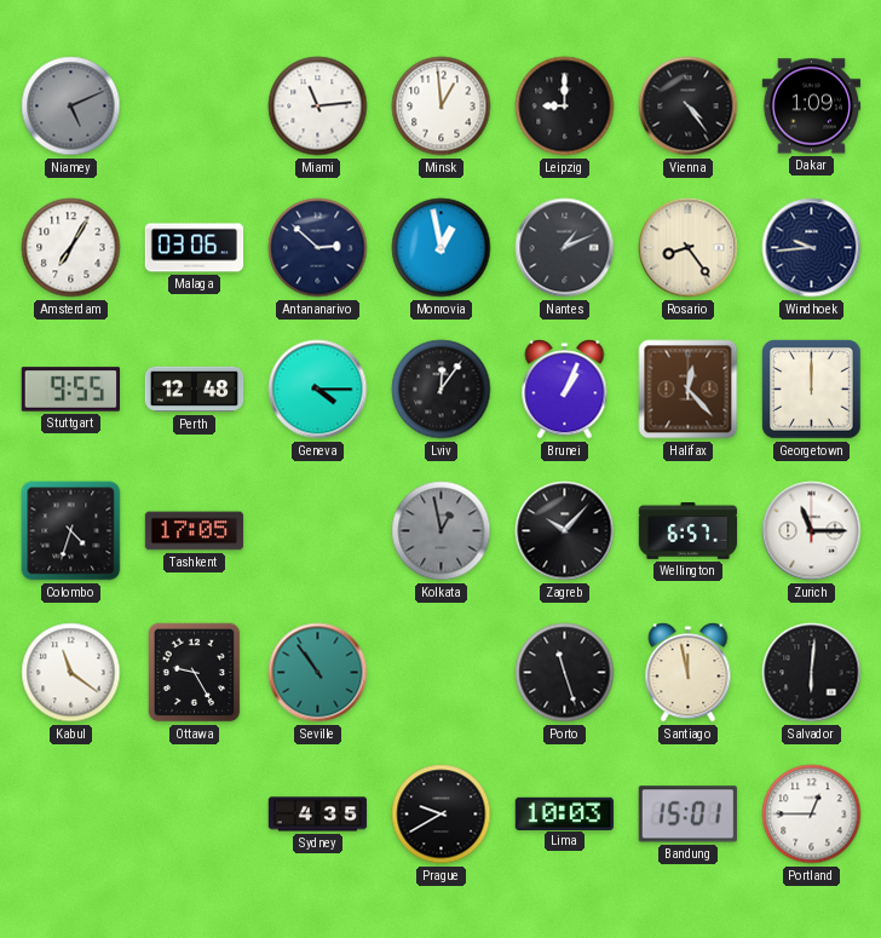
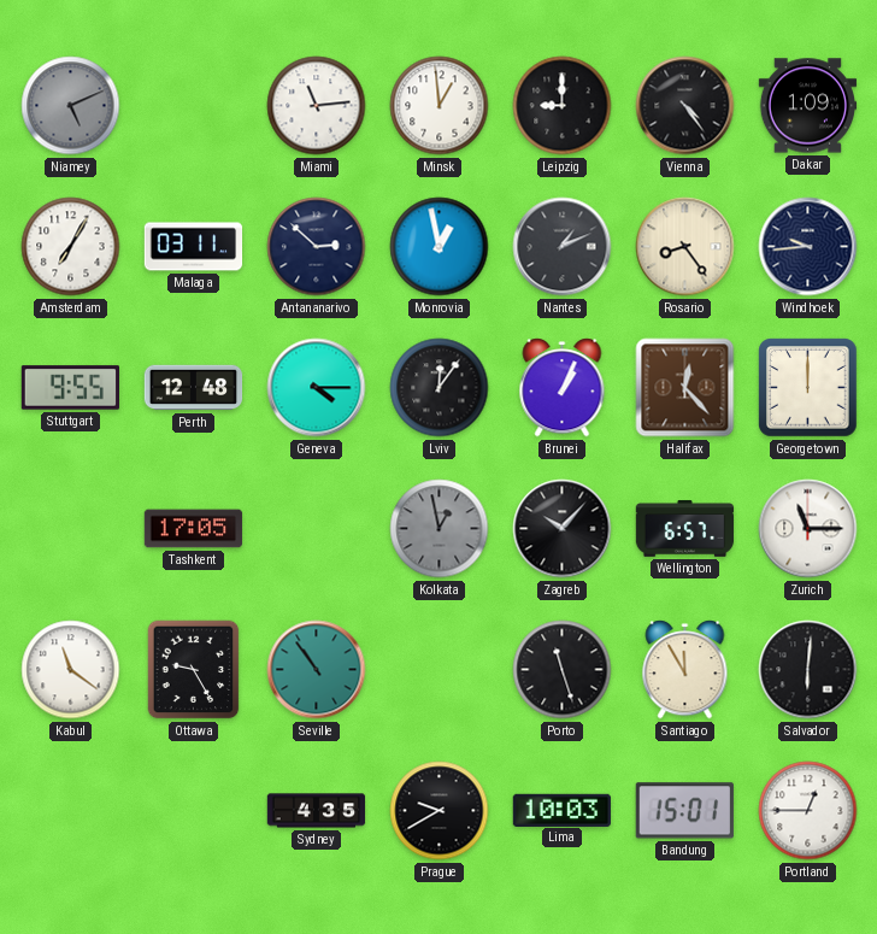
Malaga: 03:06 -> 03:11
Colombo: 4:33 -> none
Santiago: 11:58 -> 11:55
